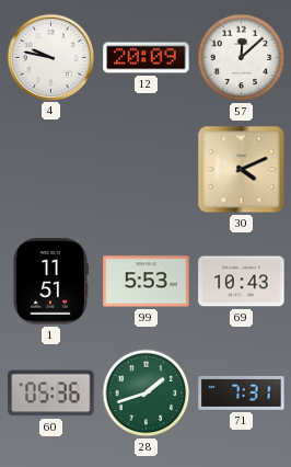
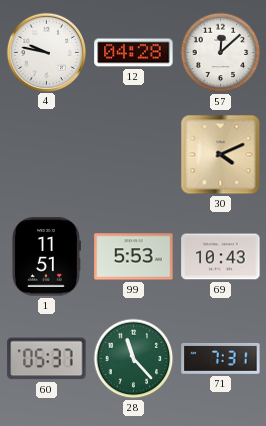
12: 20:09 -> 04:28
60: 05:36 -> 05:37
28: 1:42 -> 11:23
